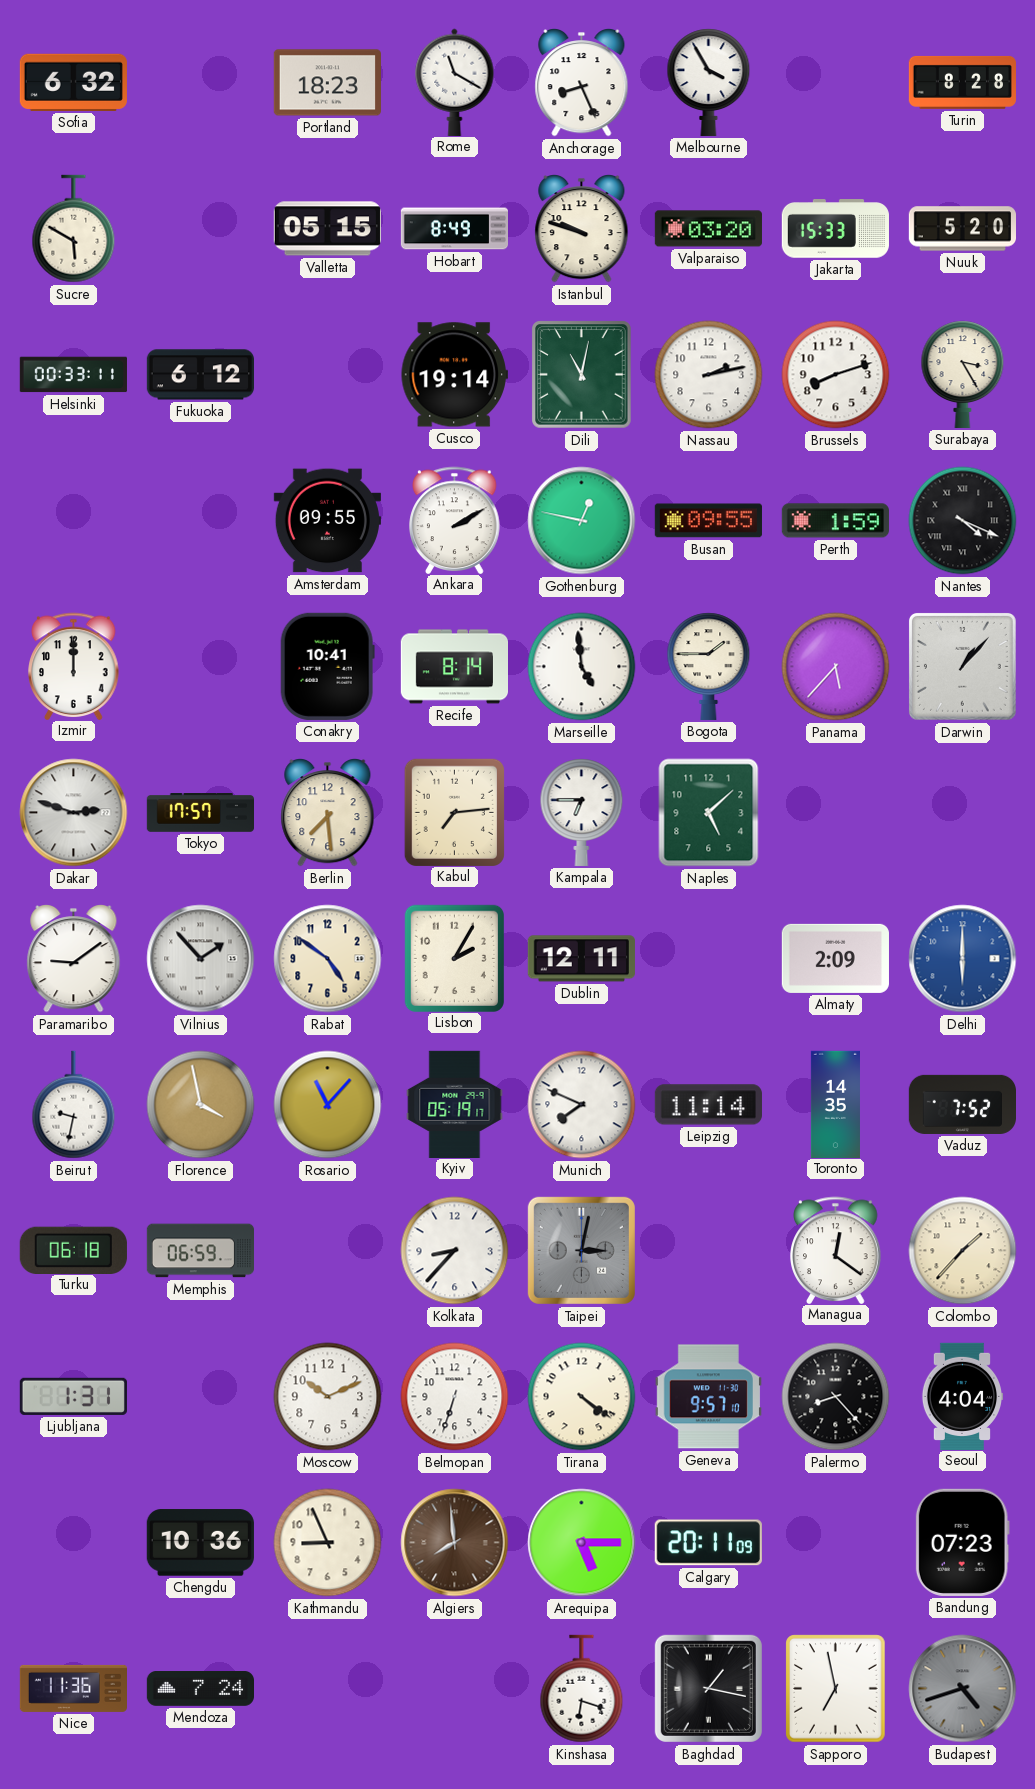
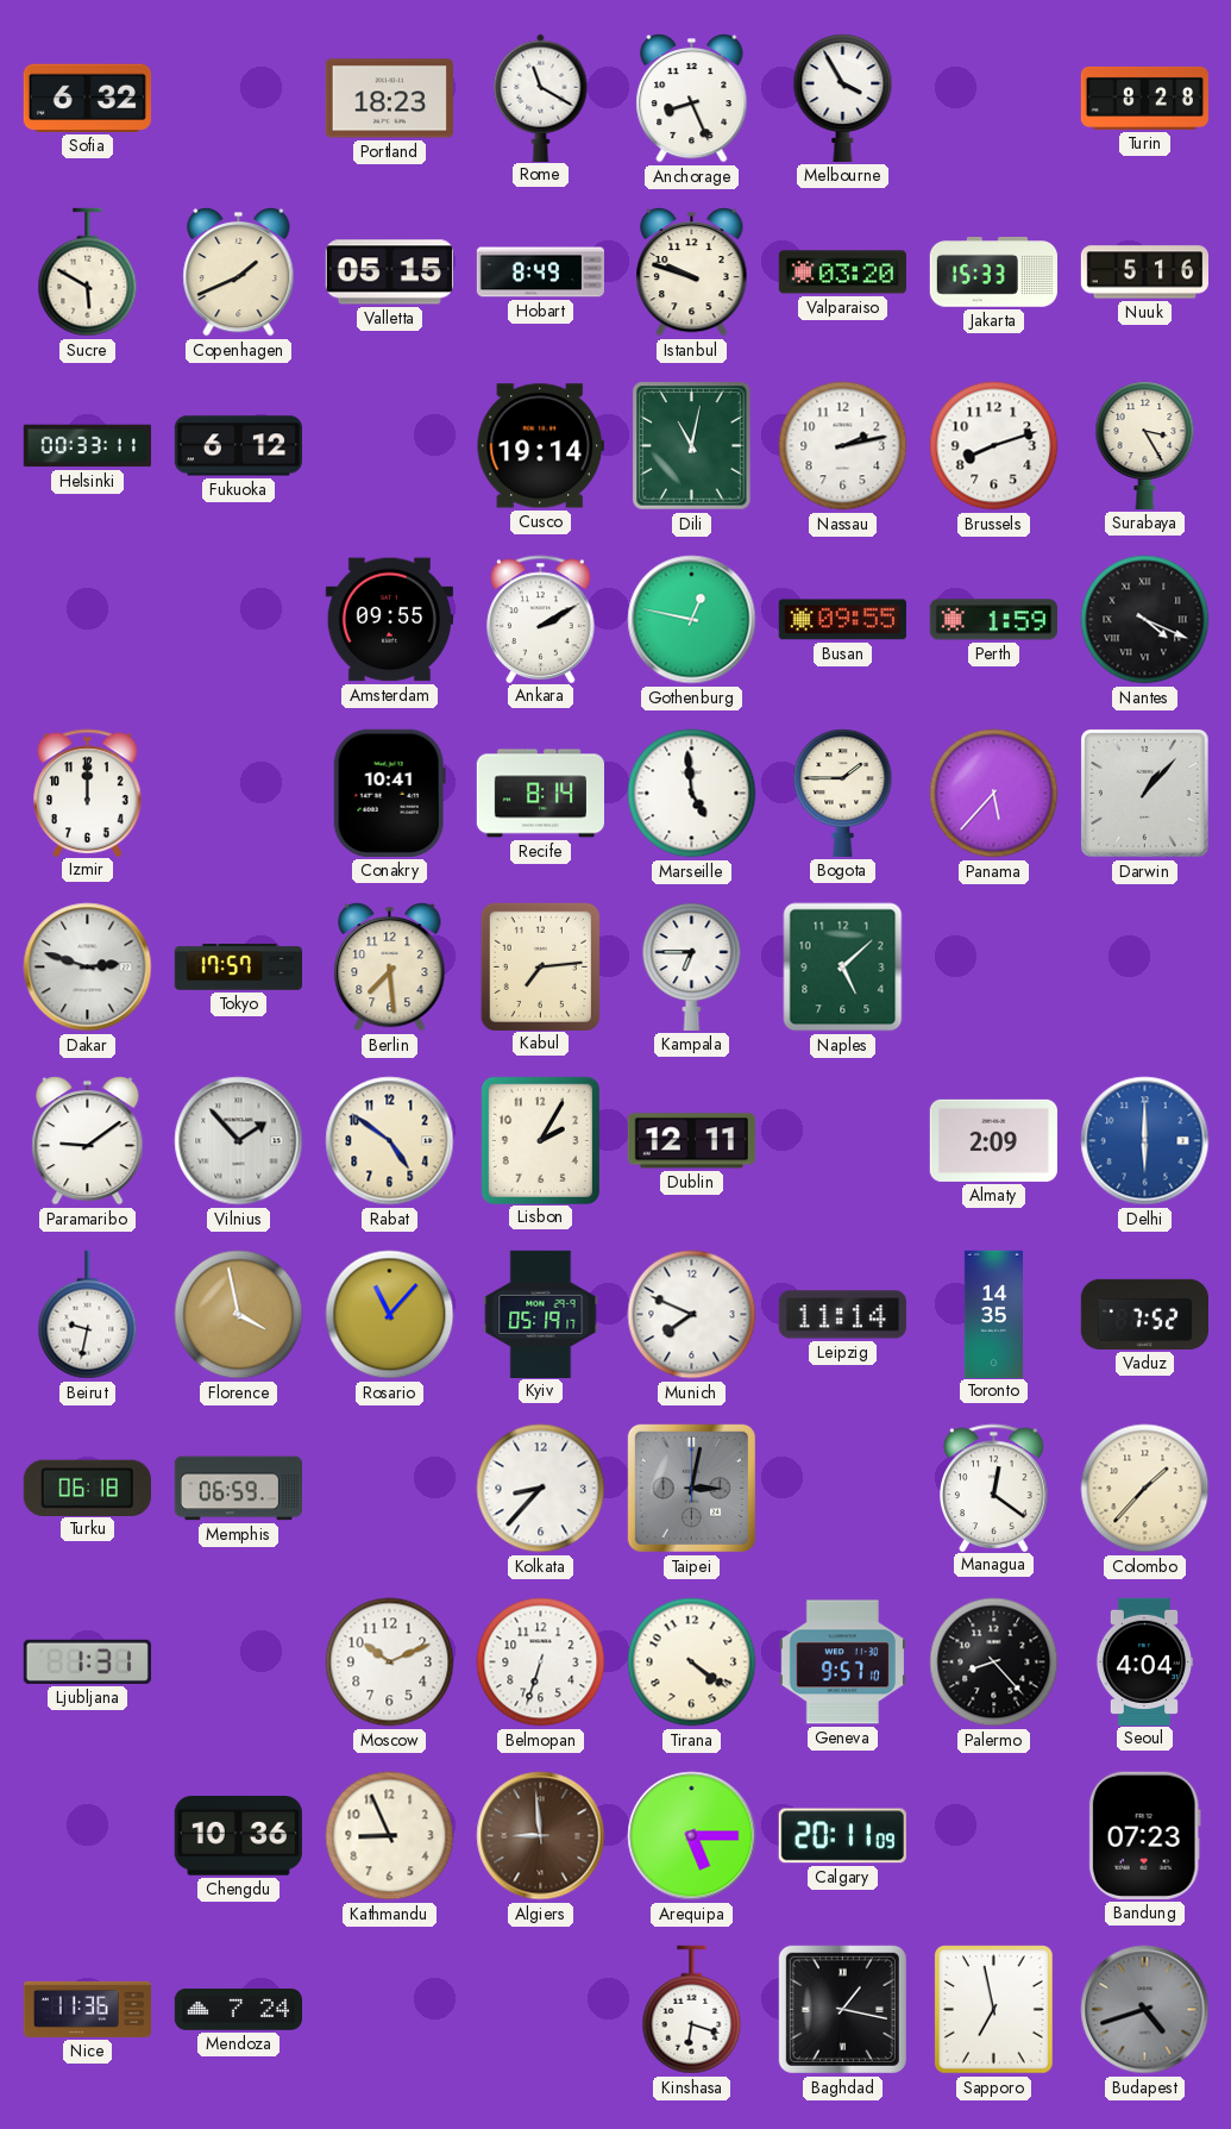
Copenhagen: none -> 1:41
Nuuk: 5:20 -> 5:16
Algiers: 7:59 -> 8:59
